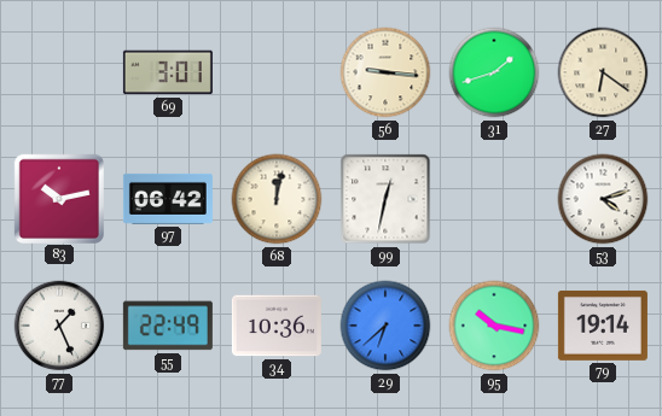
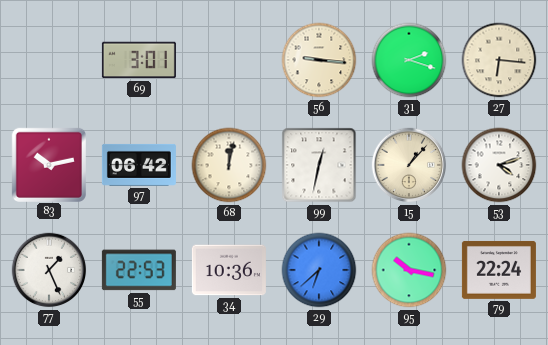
31: 1:42 -> 2:18
27: 6:21 -> 6:16
15: none -> 1:07
55: 22:49 -> 22:53
79: 19:14 -> 22:24
